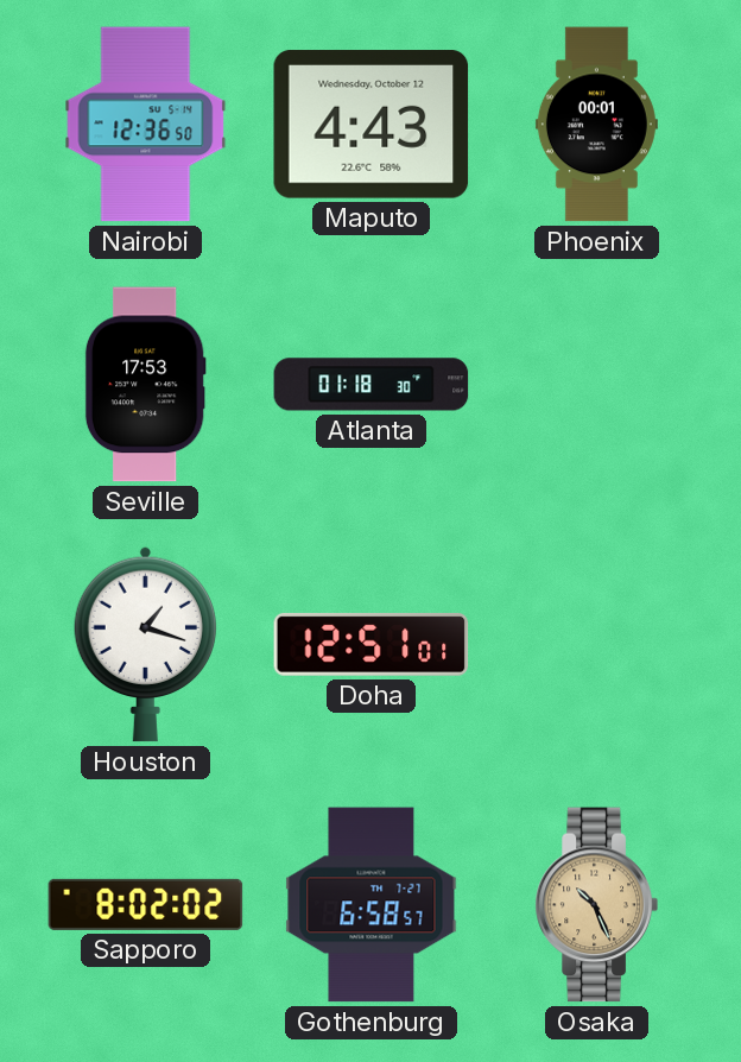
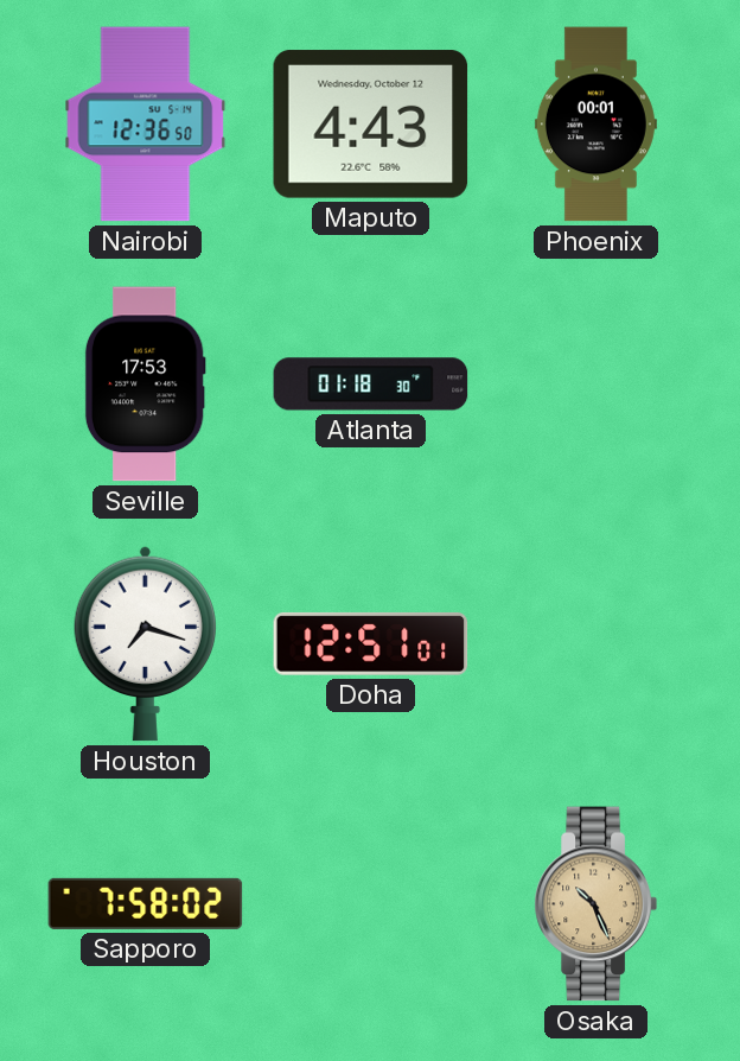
Houston: 1:18 -> 7:18
Sapporo: 8:02 -> 7:58
Gothenburg: 6:58 -> none
